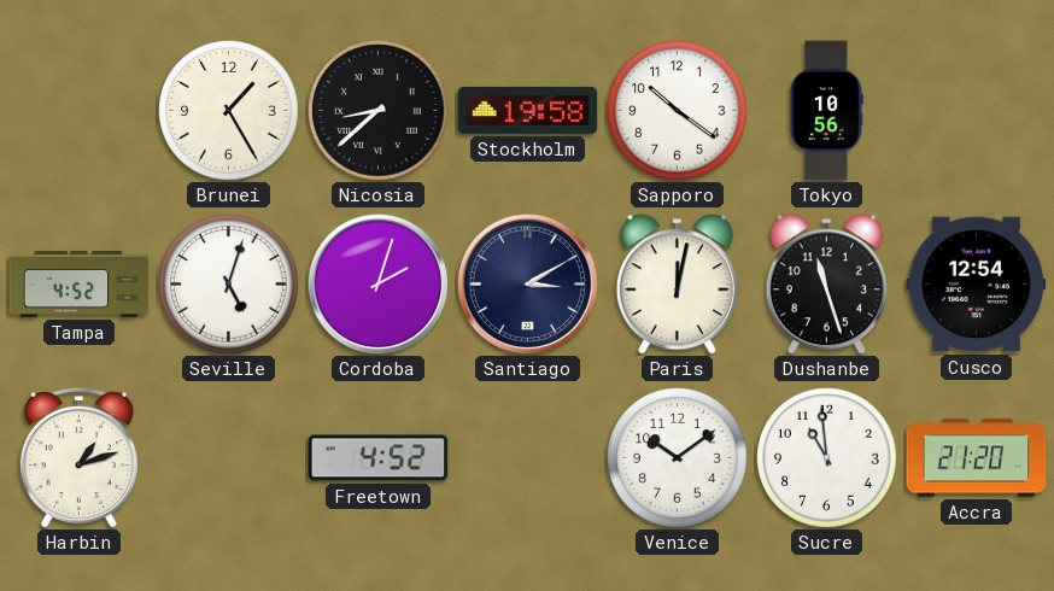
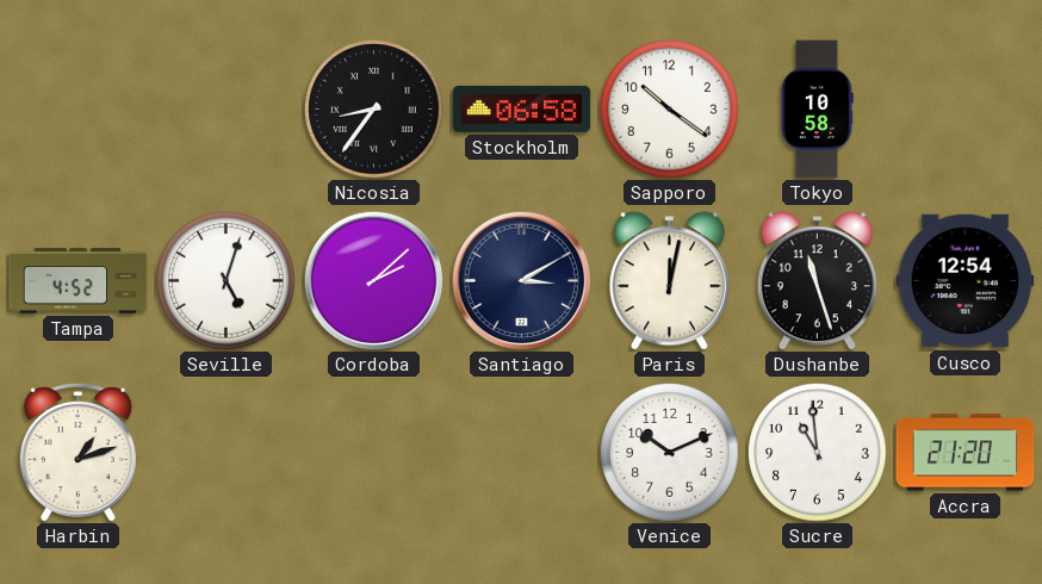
Brunei: 1:25 -> none
Nicosia: 8:38 -> 8:36
Stockholm: 19:58 -> 06:58
Tokyo: 10:56 -> 10:58
Cordoba: 2:03 -> 2:08
Freetown: 4:52 -> none
Venice: 10:09 -> 10:11
